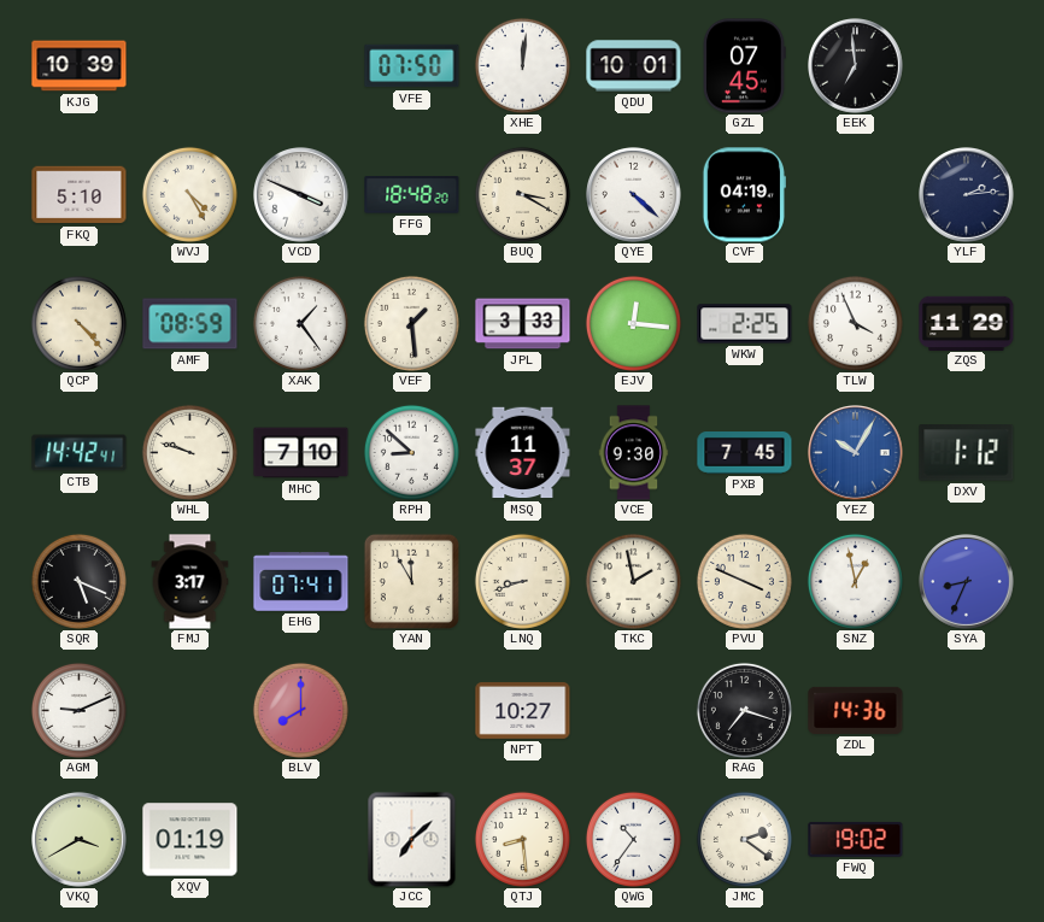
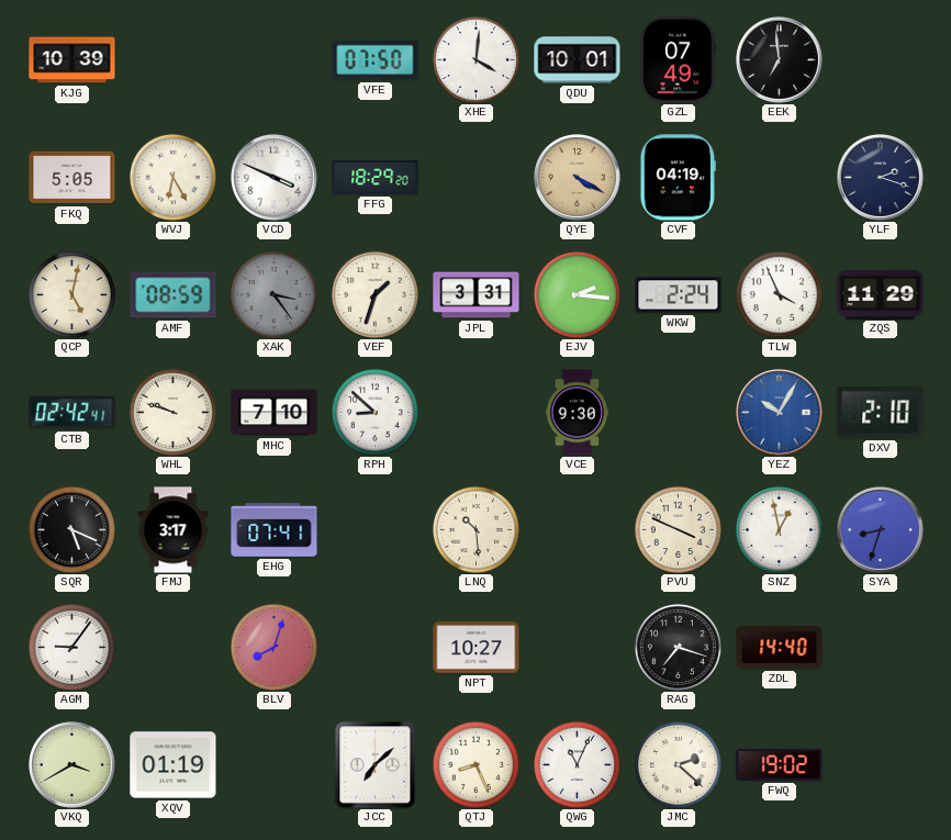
XHE: 12:01 -> 4:01
GZL: 07:45 -> 07:49
FKQ: 5:10 -> 5:05
WVJ: 4:25 -> 6:25
FFG: 18:48 -> 18:29
BUQ: 3:20 -> none
QYE: 4:22 -> 4:20
QYE dial: white -> champagne
YLF: 2:14 -> 2:18
QCP: 4:23 -> 5:02
XAK: 1:24 -> 3:24
XAK dial: white -> grey
VEF: 1:29 -> 1:33
JPL: 3:33 -> 3:31
EJV: 12:16 -> 2:16
WKW: 2:25 -> 2:24
CTB: 14:42 -> 02:42
MSQ: 11:37 -> none
PXB: 7:45 -> none
DXV: 1:12 -> 2:10
YAN: 11:55 -> none
LNQ: 8:42 -> 10:29
TKC: 1:58 -> none
SYA: 8:34 -> 8:33
AGM: 9:11 -> 9:06
BLV: 8:00 -> 8:03
ZDL: 14:36 -> 14:40
QTJ: 8:29 -> 8:26
QWG: 10:36 -> 11:04
JMC: 2:21 -> 2:22
